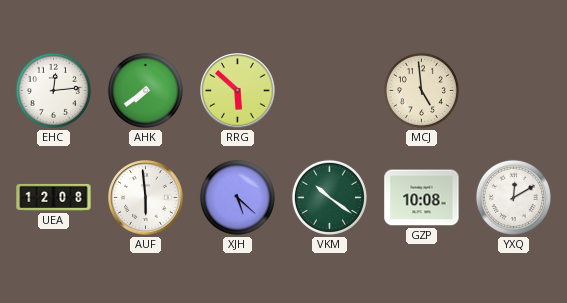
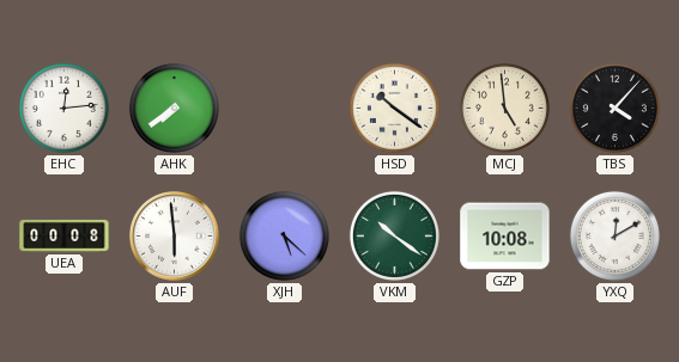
RRG: 5:52 -> none
HSD: none -> 10:21
TBS: none -> 4:07
UEA: 12:08 -> 00:08
